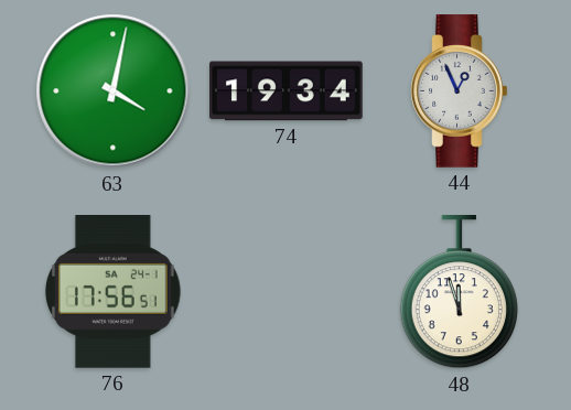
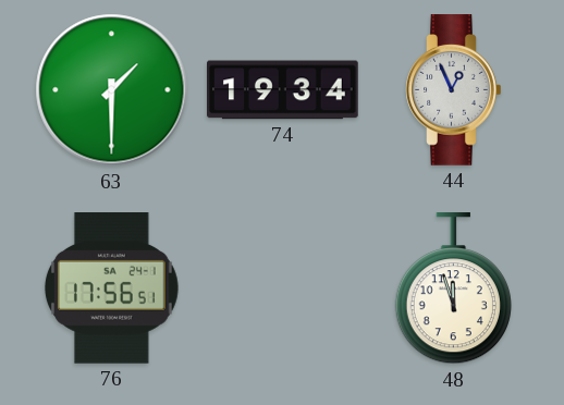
63: 4:02 -> 1:30
